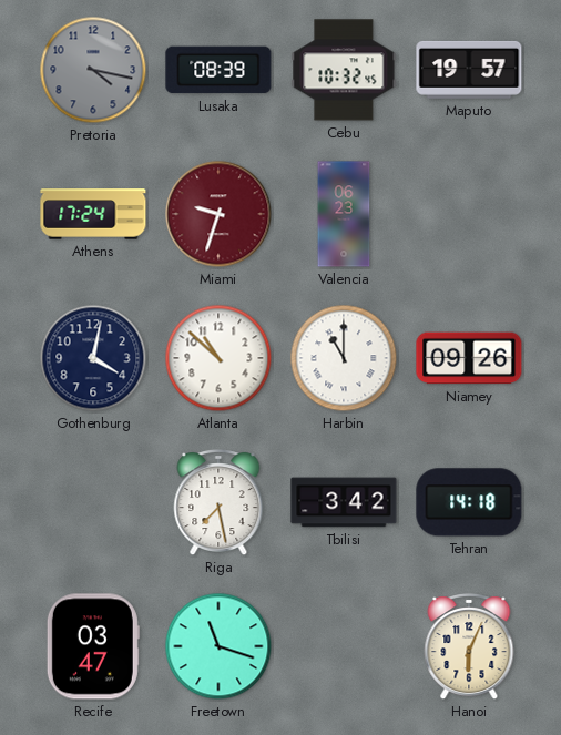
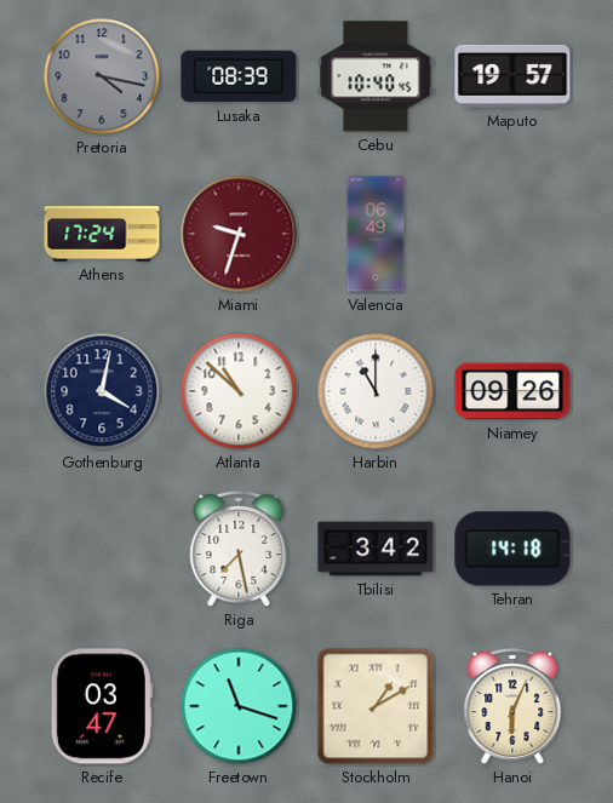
Cebu: 10:32 -> 10:40
Valencia: 06:23 -> 06:49
Stockholm: none -> 1:10
